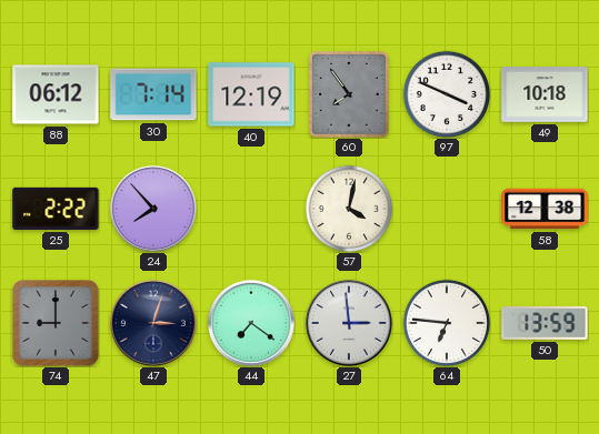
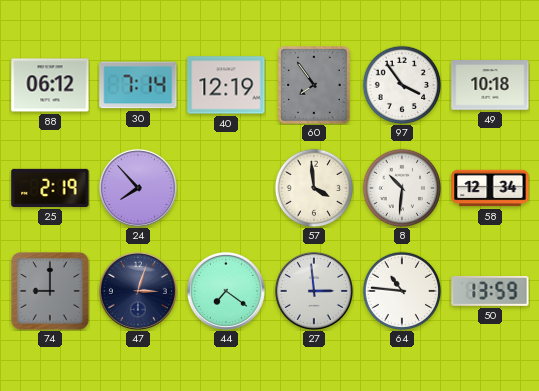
97: 3:49 -> 3:54
25: 2:22 -> 2:19
57: 4:02 -> 3:59
8: none -> 10:31
58: 12:38 -> 12:34
64: 6:46 -> 10:46
